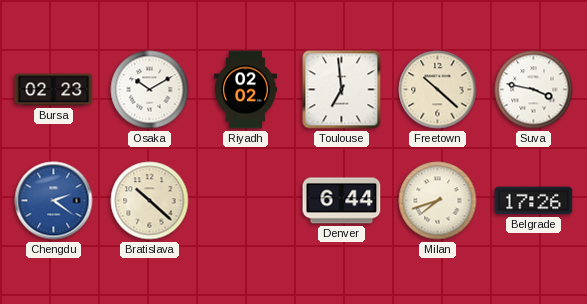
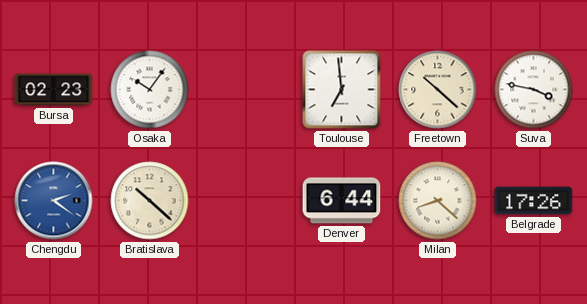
Osaka: 10:10 -> 10:06
Riyadh: 02:02 -> none
Milan: 7:42 -> 8:22
